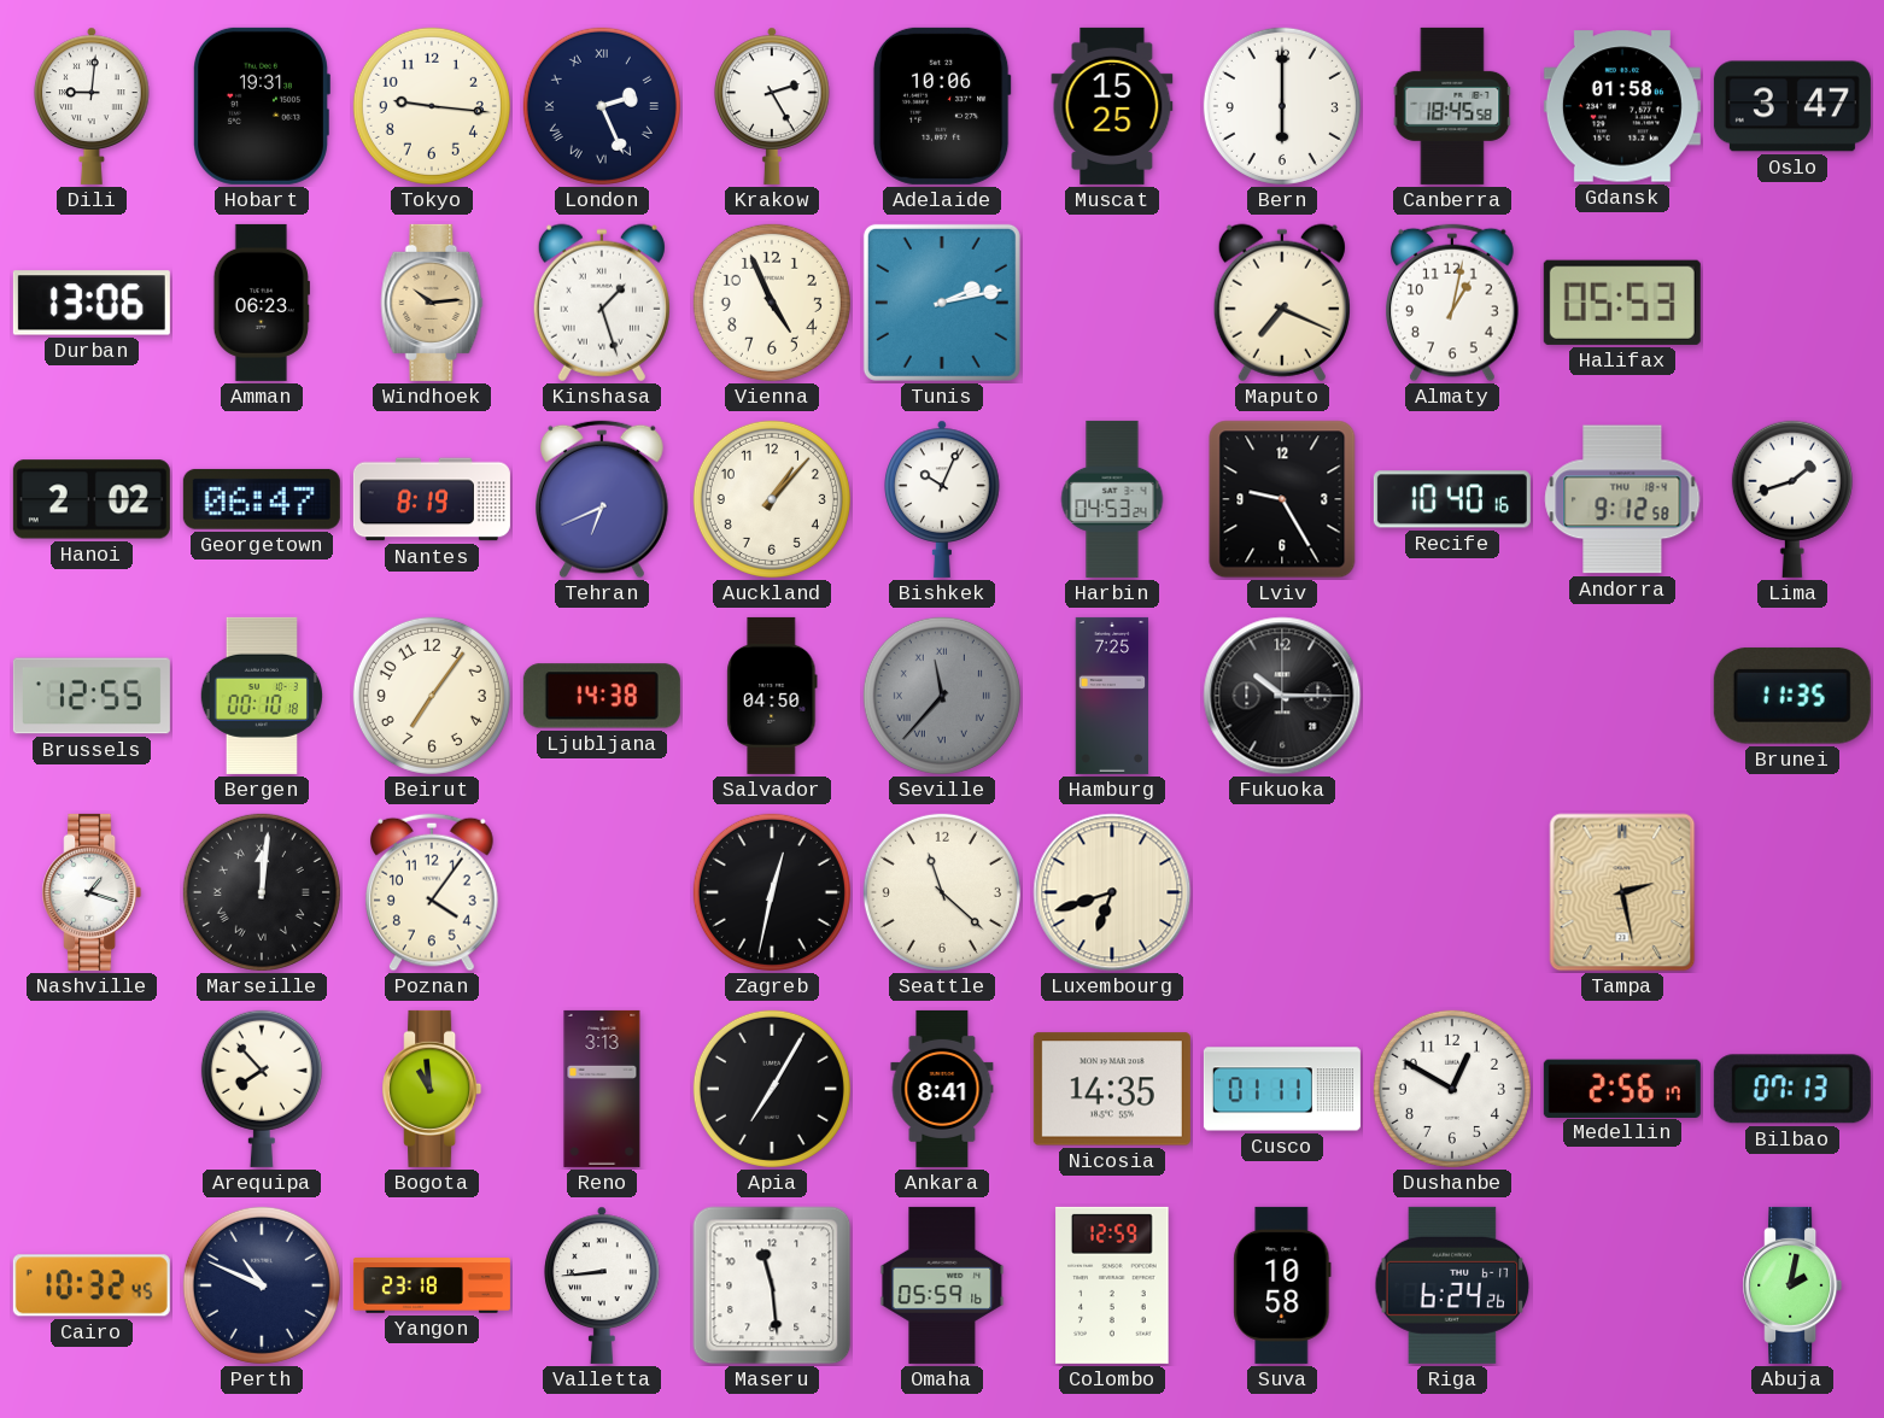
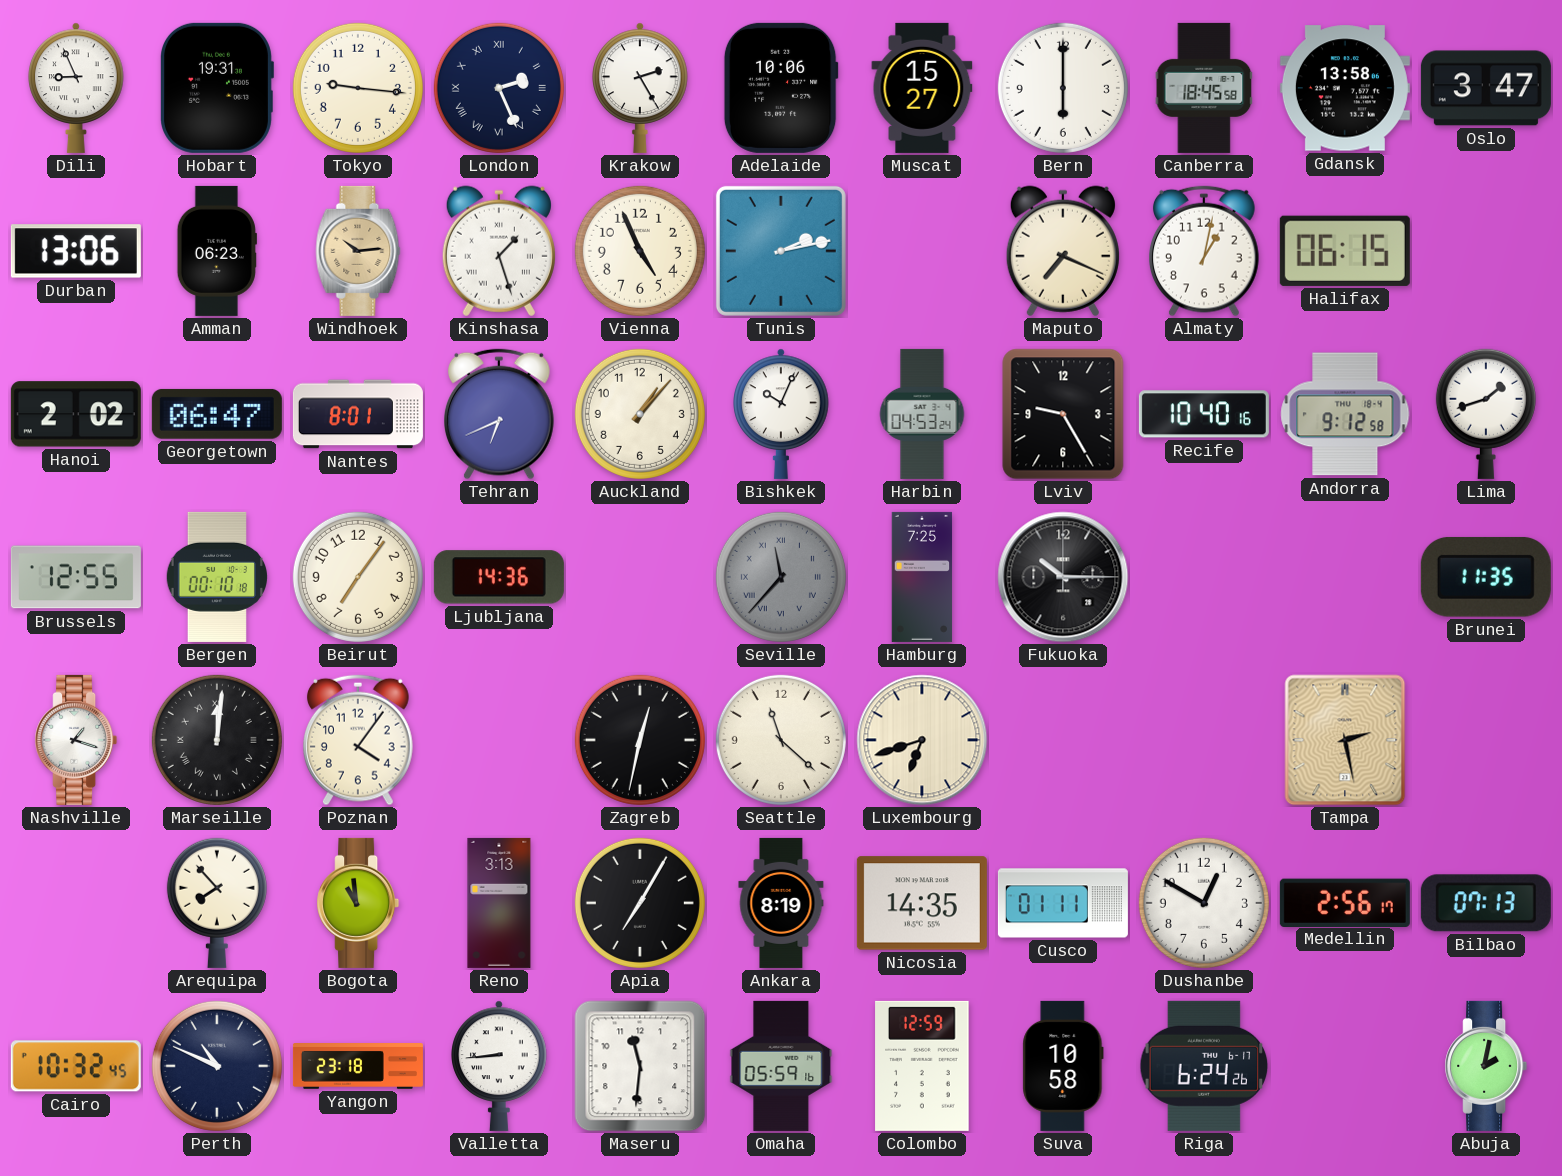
Dili: 9:01 -> 8:56
Muscat: 15:25 -> 15:27
Gdansk: 01:58 -> 13:58
Halifax: 05:53 -> 06:15
Nantes: 8:19 -> 8:01
Ljubljana: 14:38 -> 14:36
Salvador: 04:50 -> none
Ankara: 8:41 -> 8:19
Maseru: 11:29 -> 11:31
